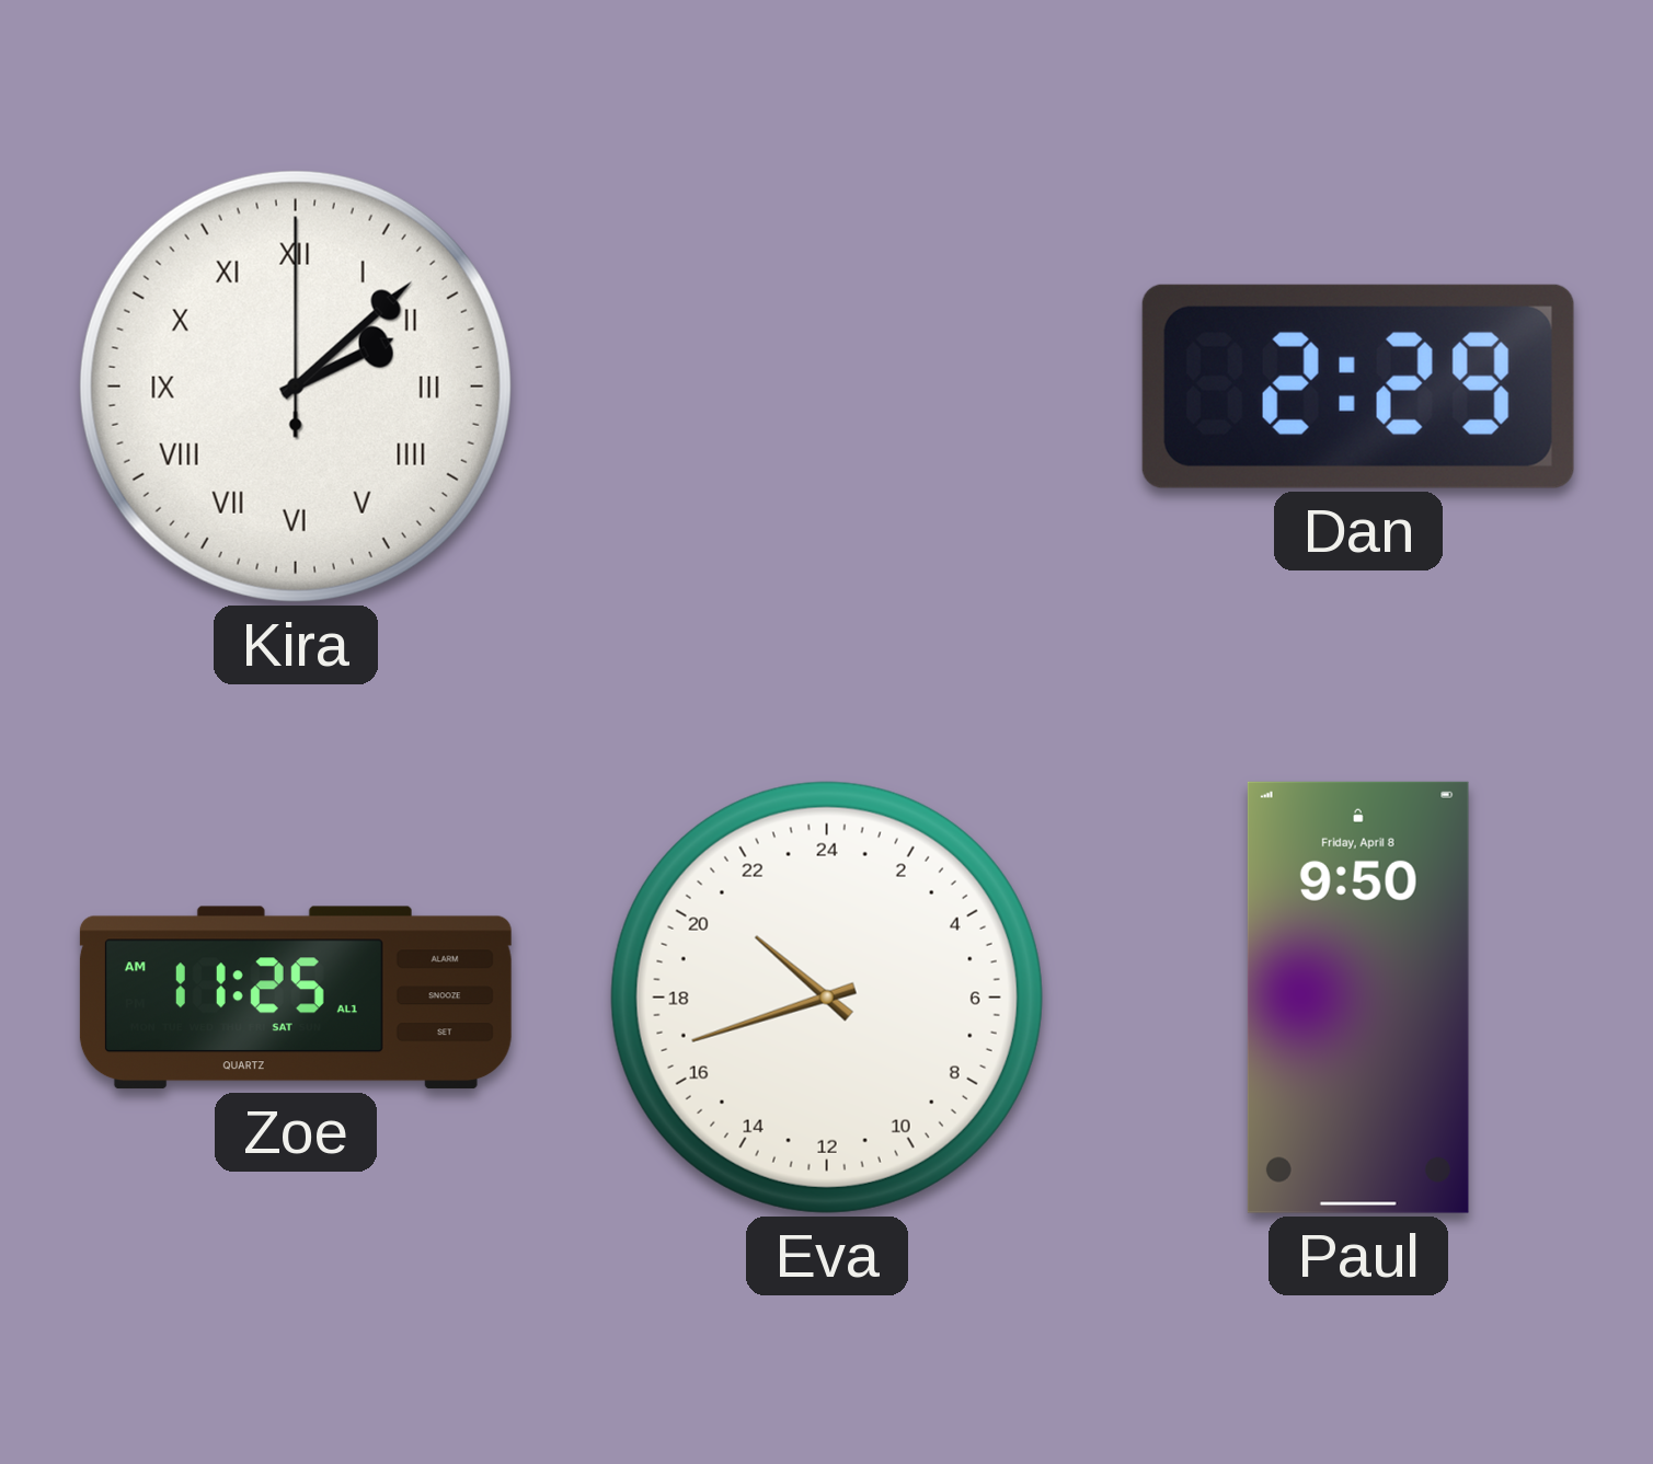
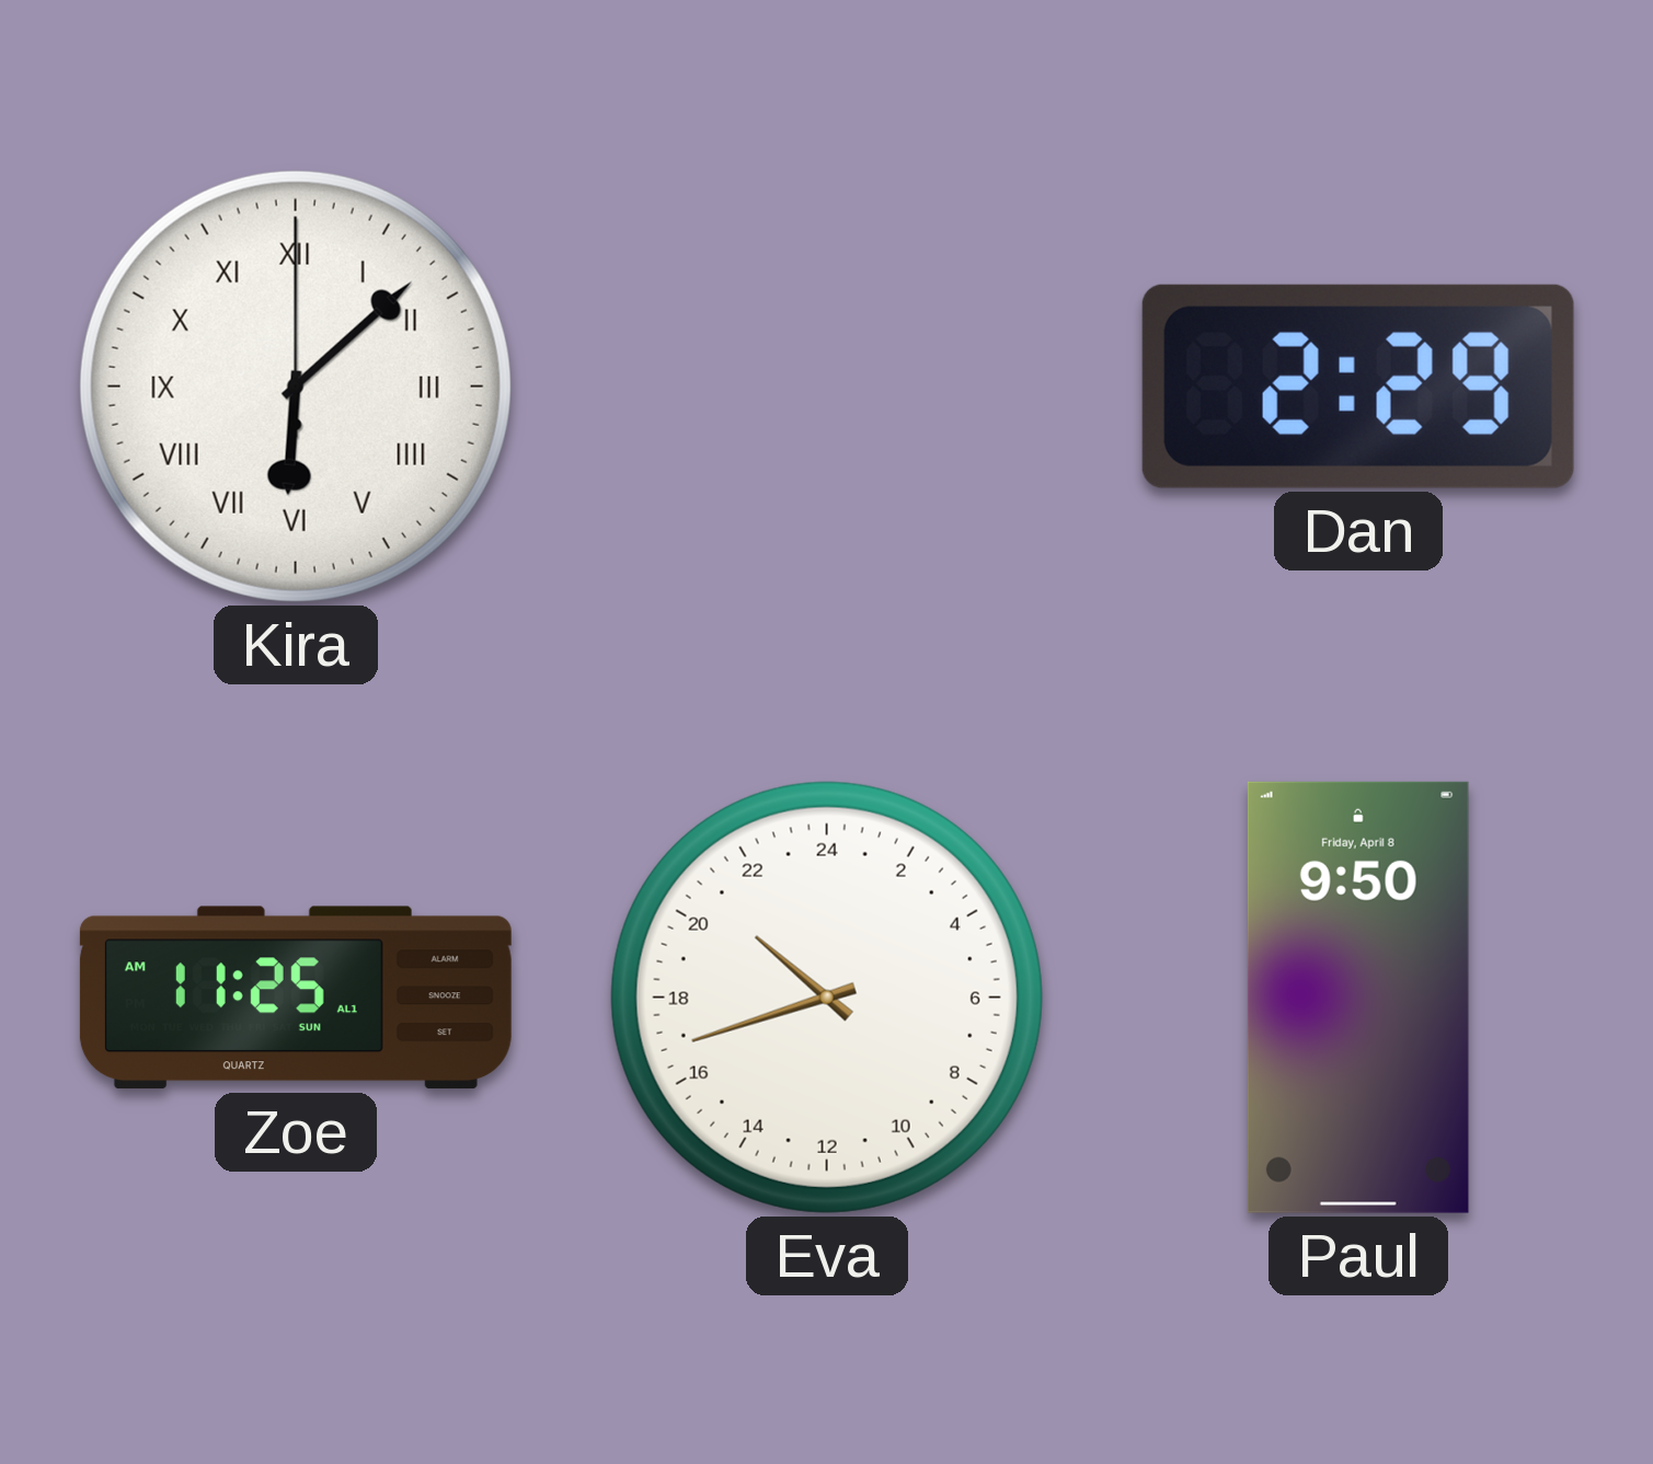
Kira: 2:08 -> 6:08
Zoe date: SAT -> SUN
